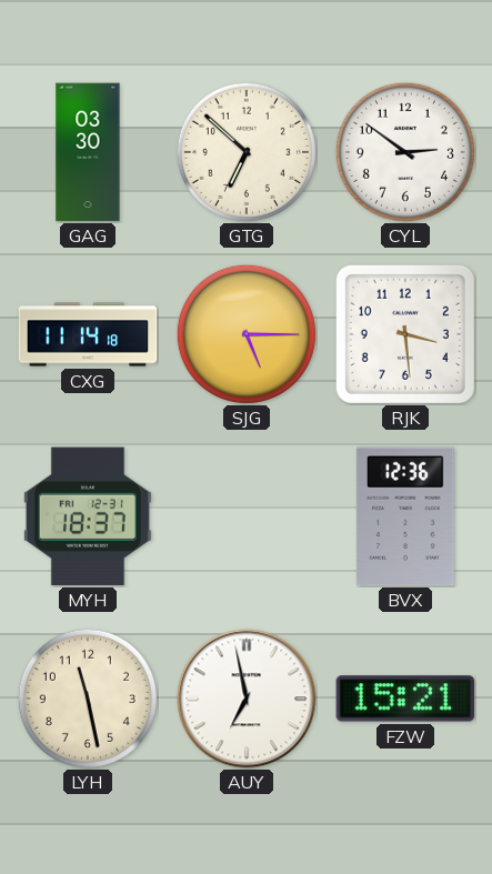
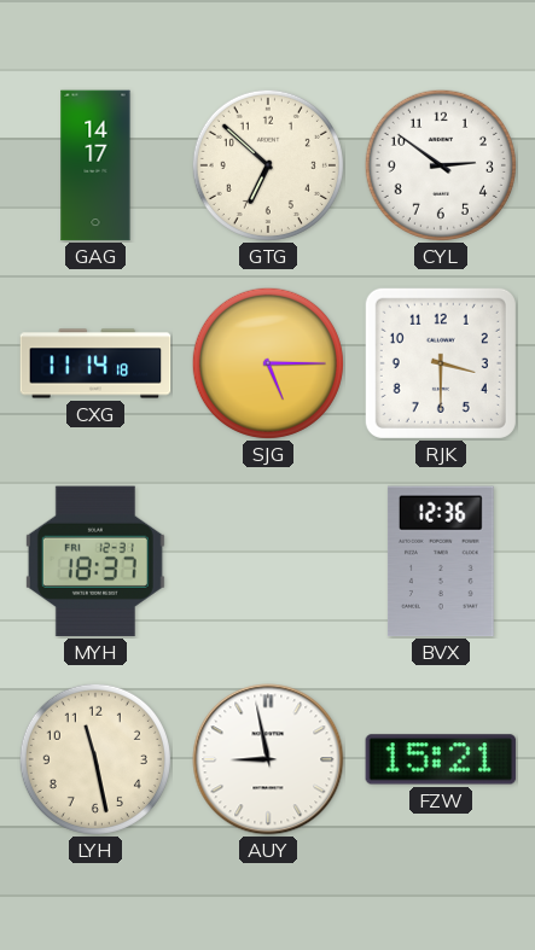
GAG: 03:30 -> 14:17
RJK: 3:29 -> 3:30
AUY: 6:58 -> 8:58
